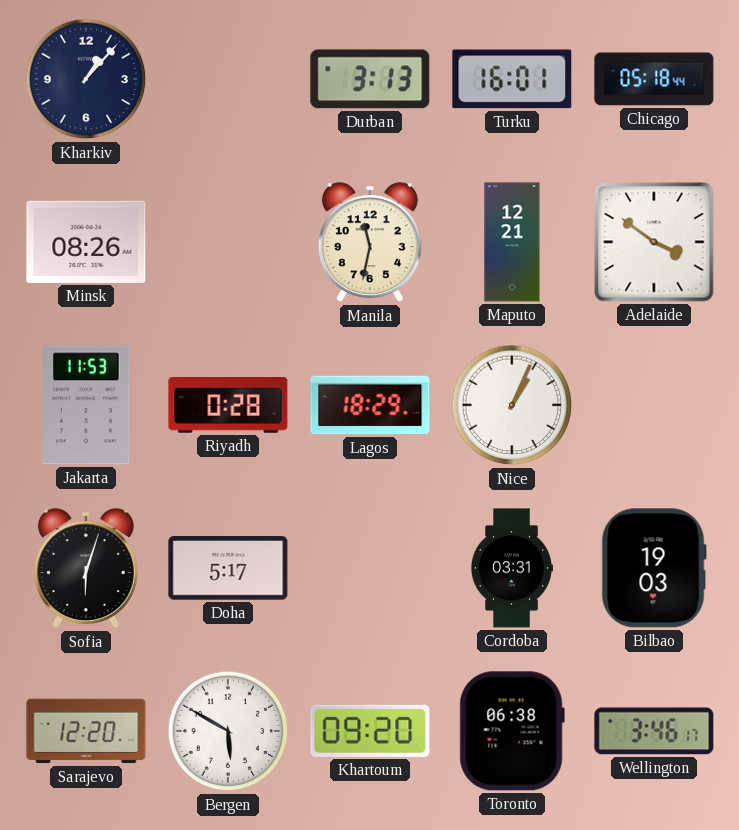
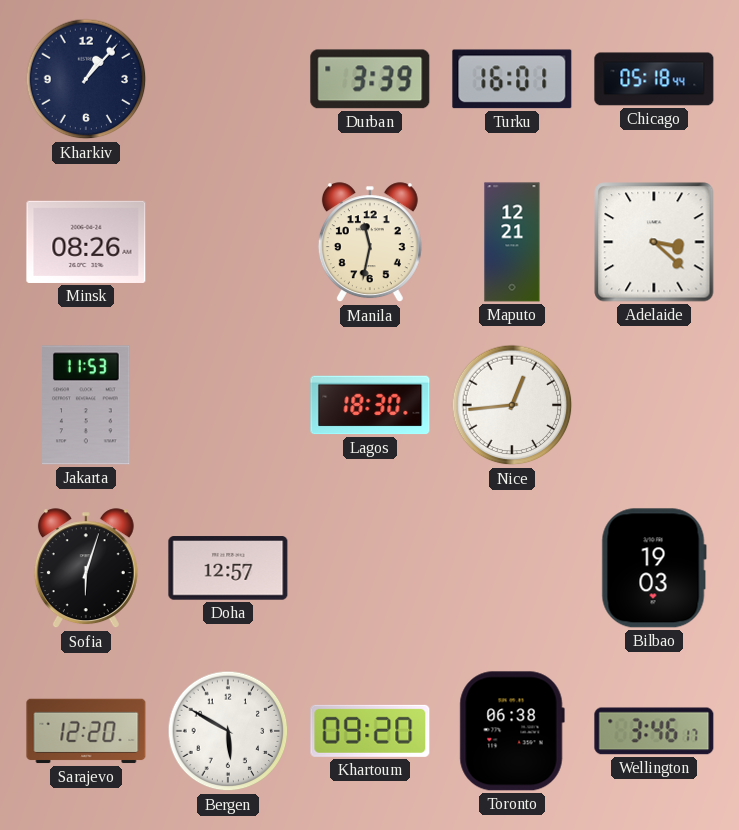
Durban: 3:13 -> 3:39
Adelaide: 3:51 -> 3:22
Riyadh: 0:28 -> none
Lagos: 18:29 -> 18:30
Nice: 1:04 -> 12:44
Doha: 5:17 -> 12:57
Cordoba: 03:31 -> none
